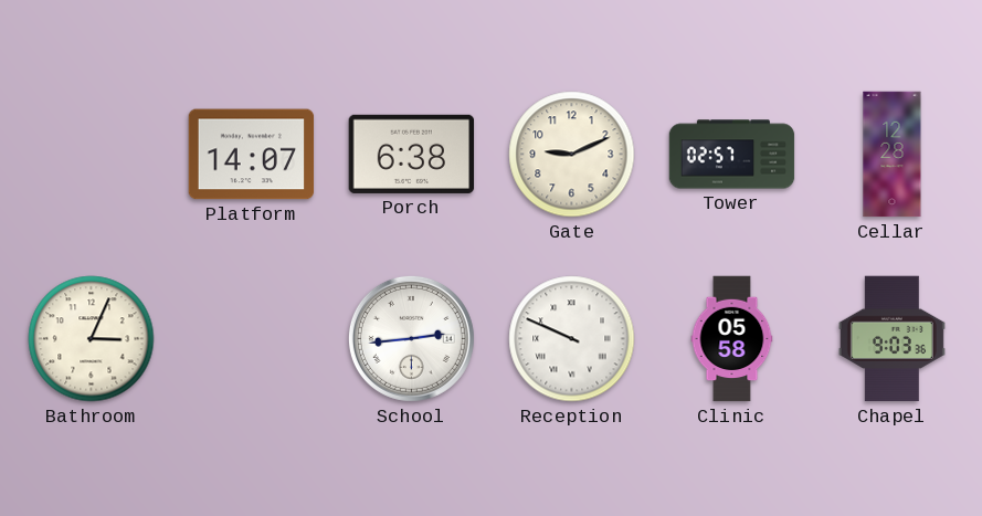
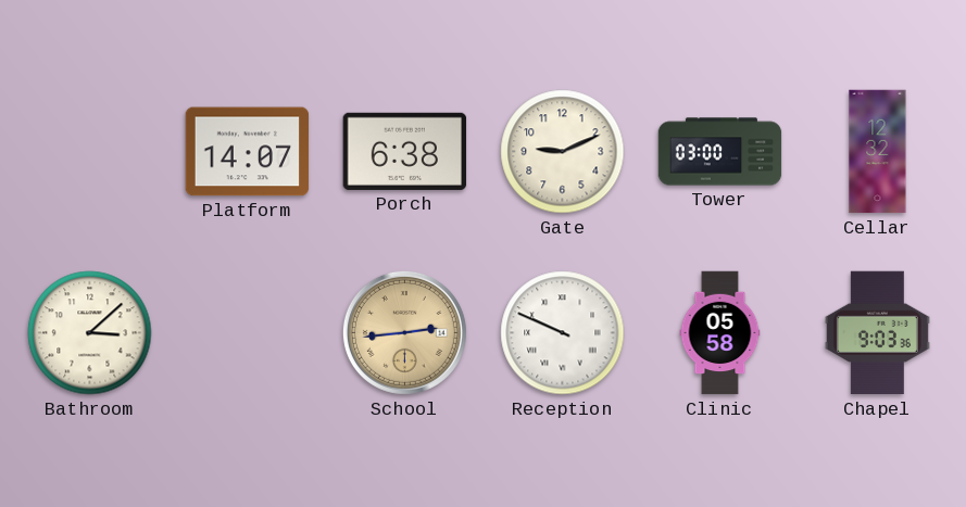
Tower: 02:57 -> 03:00
Cellar: 12:28 -> 12:32
Bathroom: 3:04 -> 3:08
School dial: white -> champagne
